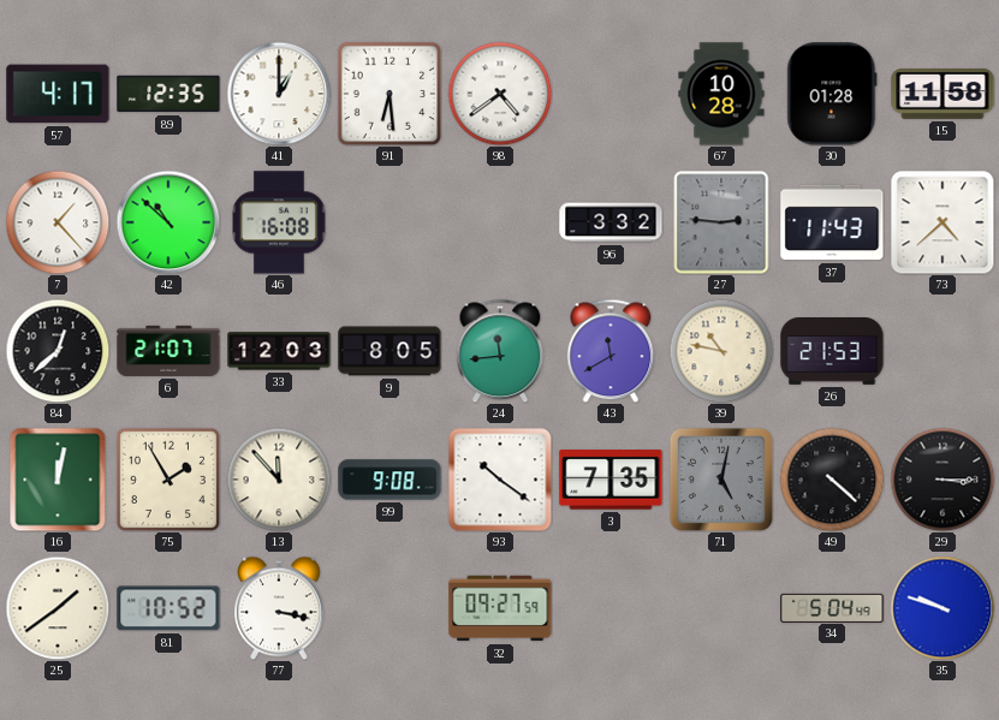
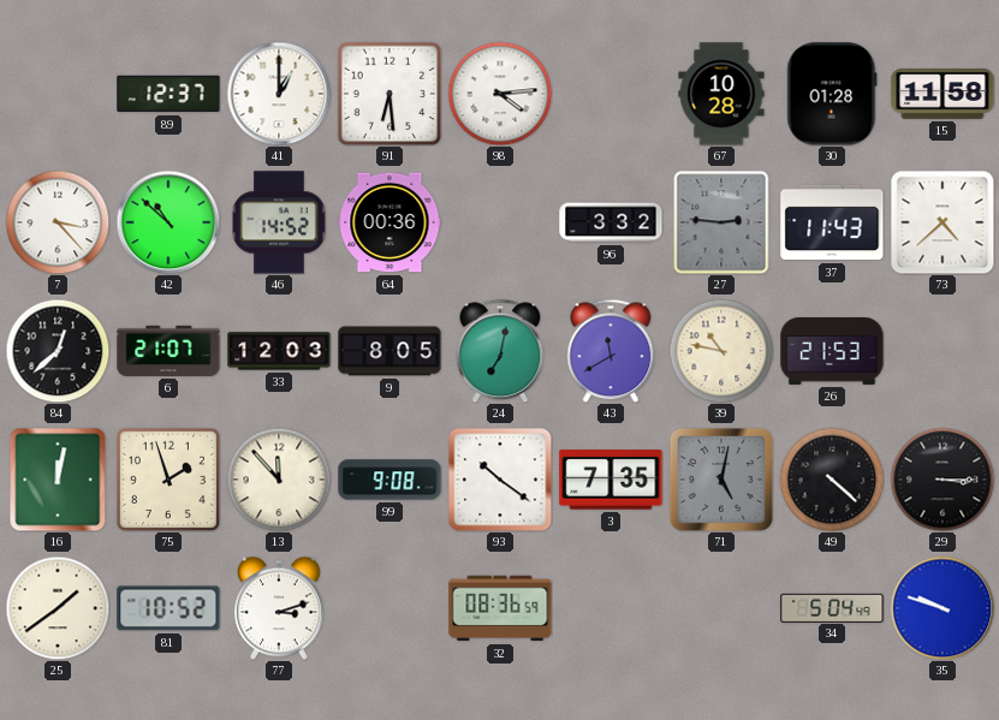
57: 4:17 -> none
89: 12:35 -> 12:37
98: 4:39 -> 4:14
7: 1:23 -> 3:23
46: 16:08 -> 14:52
64: none -> 00:36
24: 11:44 -> 7:02
75: 1:55 -> 1:57
77: 3:17 -> 3:12
32: 09:27 -> 08:36
